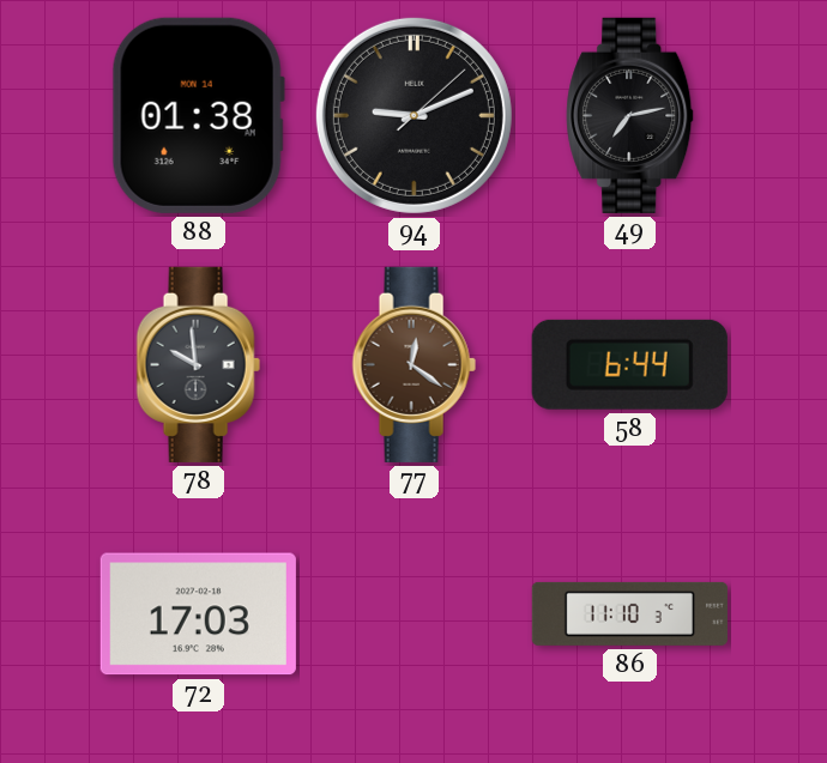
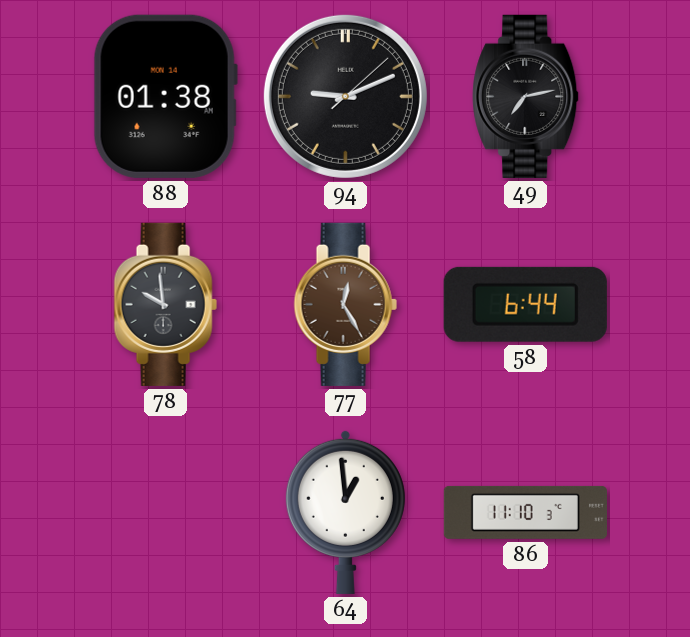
77: 12:21 -> 12:25
72: 17:03 -> none
64: none -> 12:59
